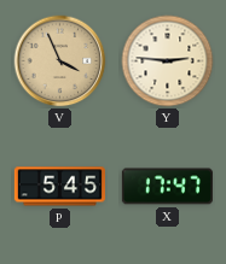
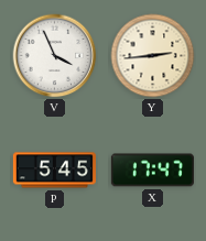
V dial: champagne -> white
Y: 2:46 -> 2:44
